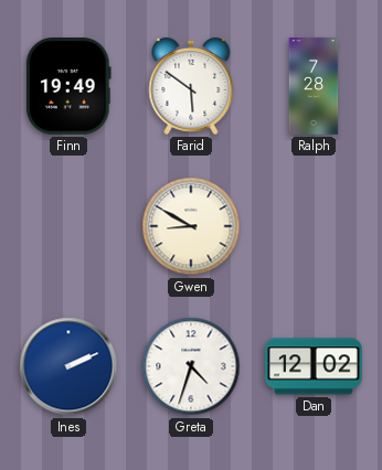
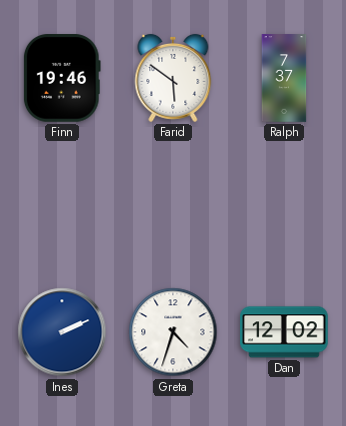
Finn: 19:49 -> 19:46
Ralph: 7:28 -> 7:37
Gwen: 8:50 -> none
